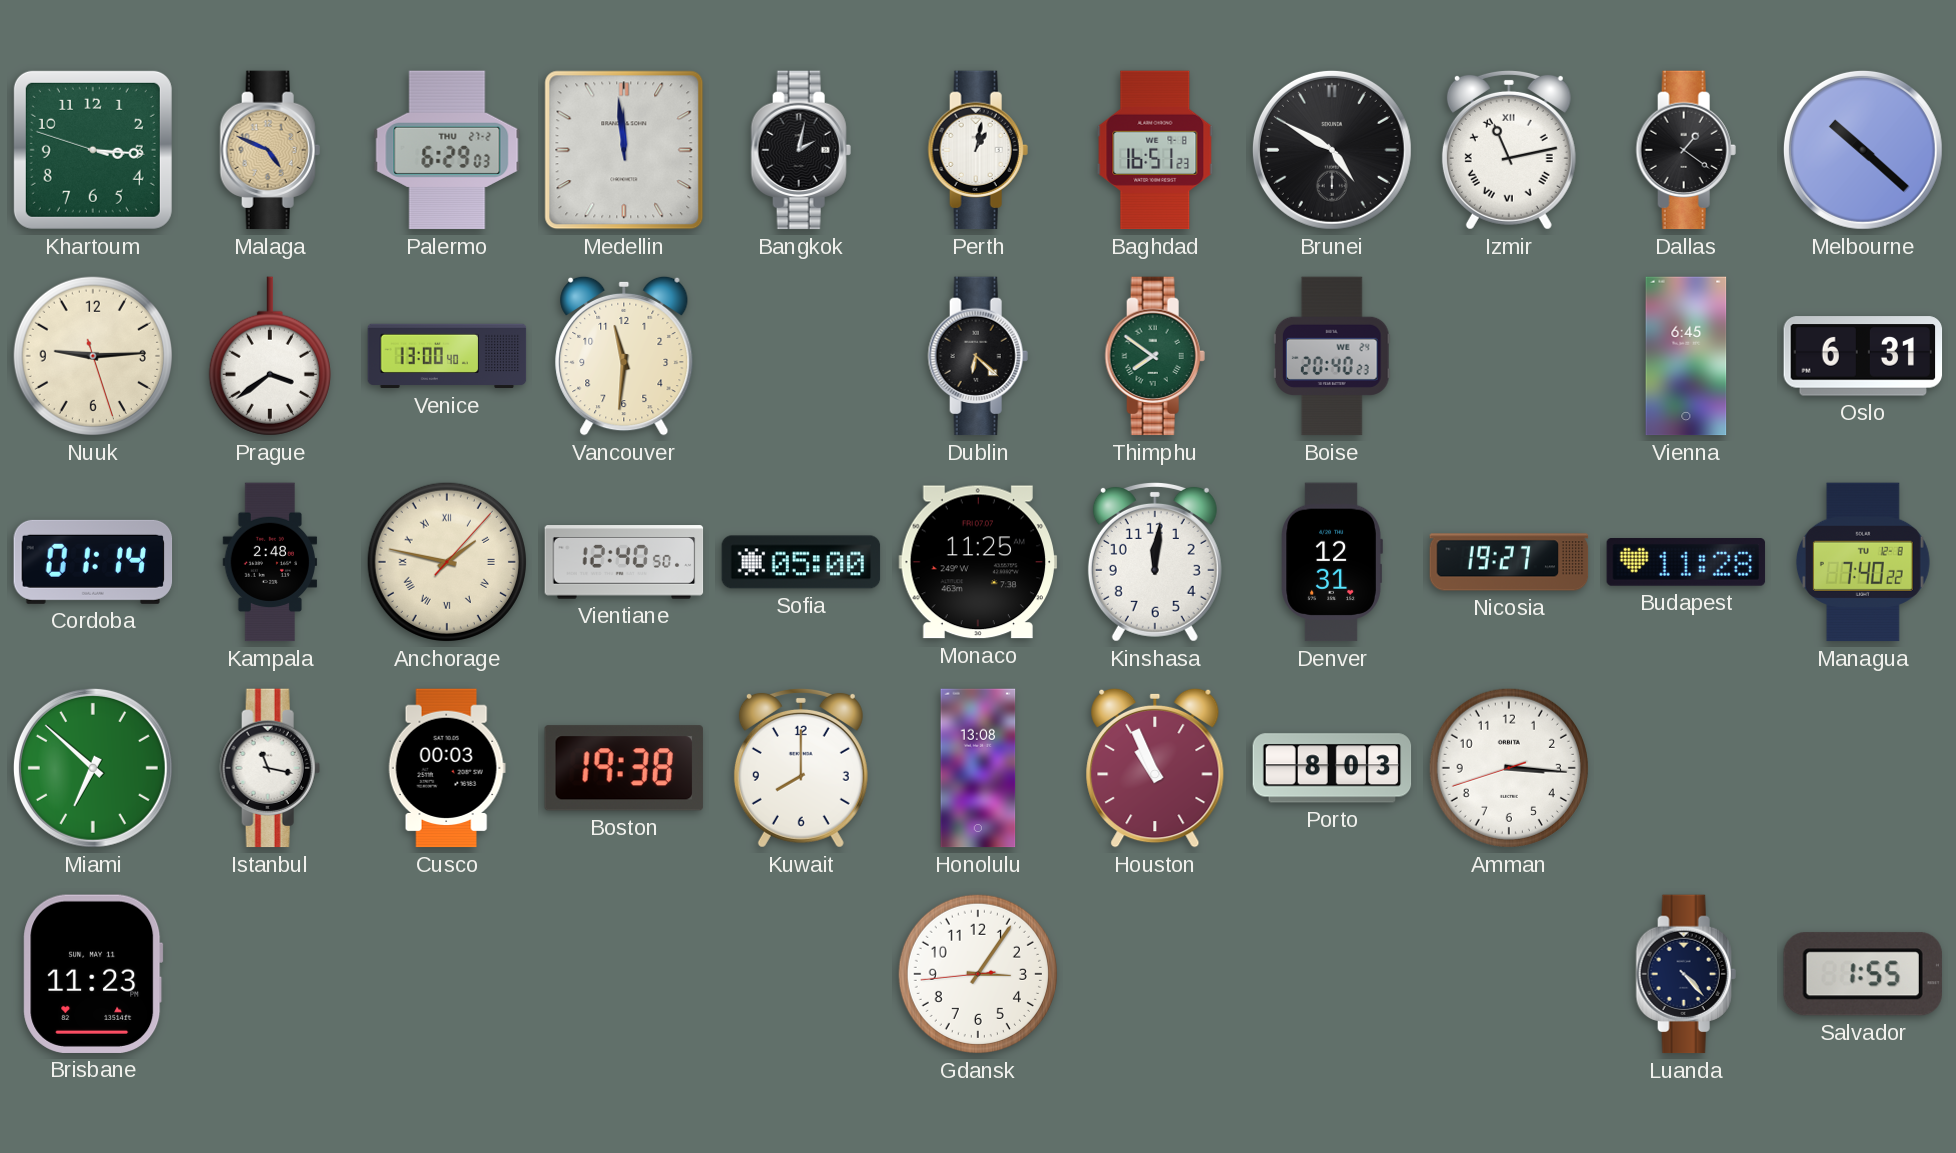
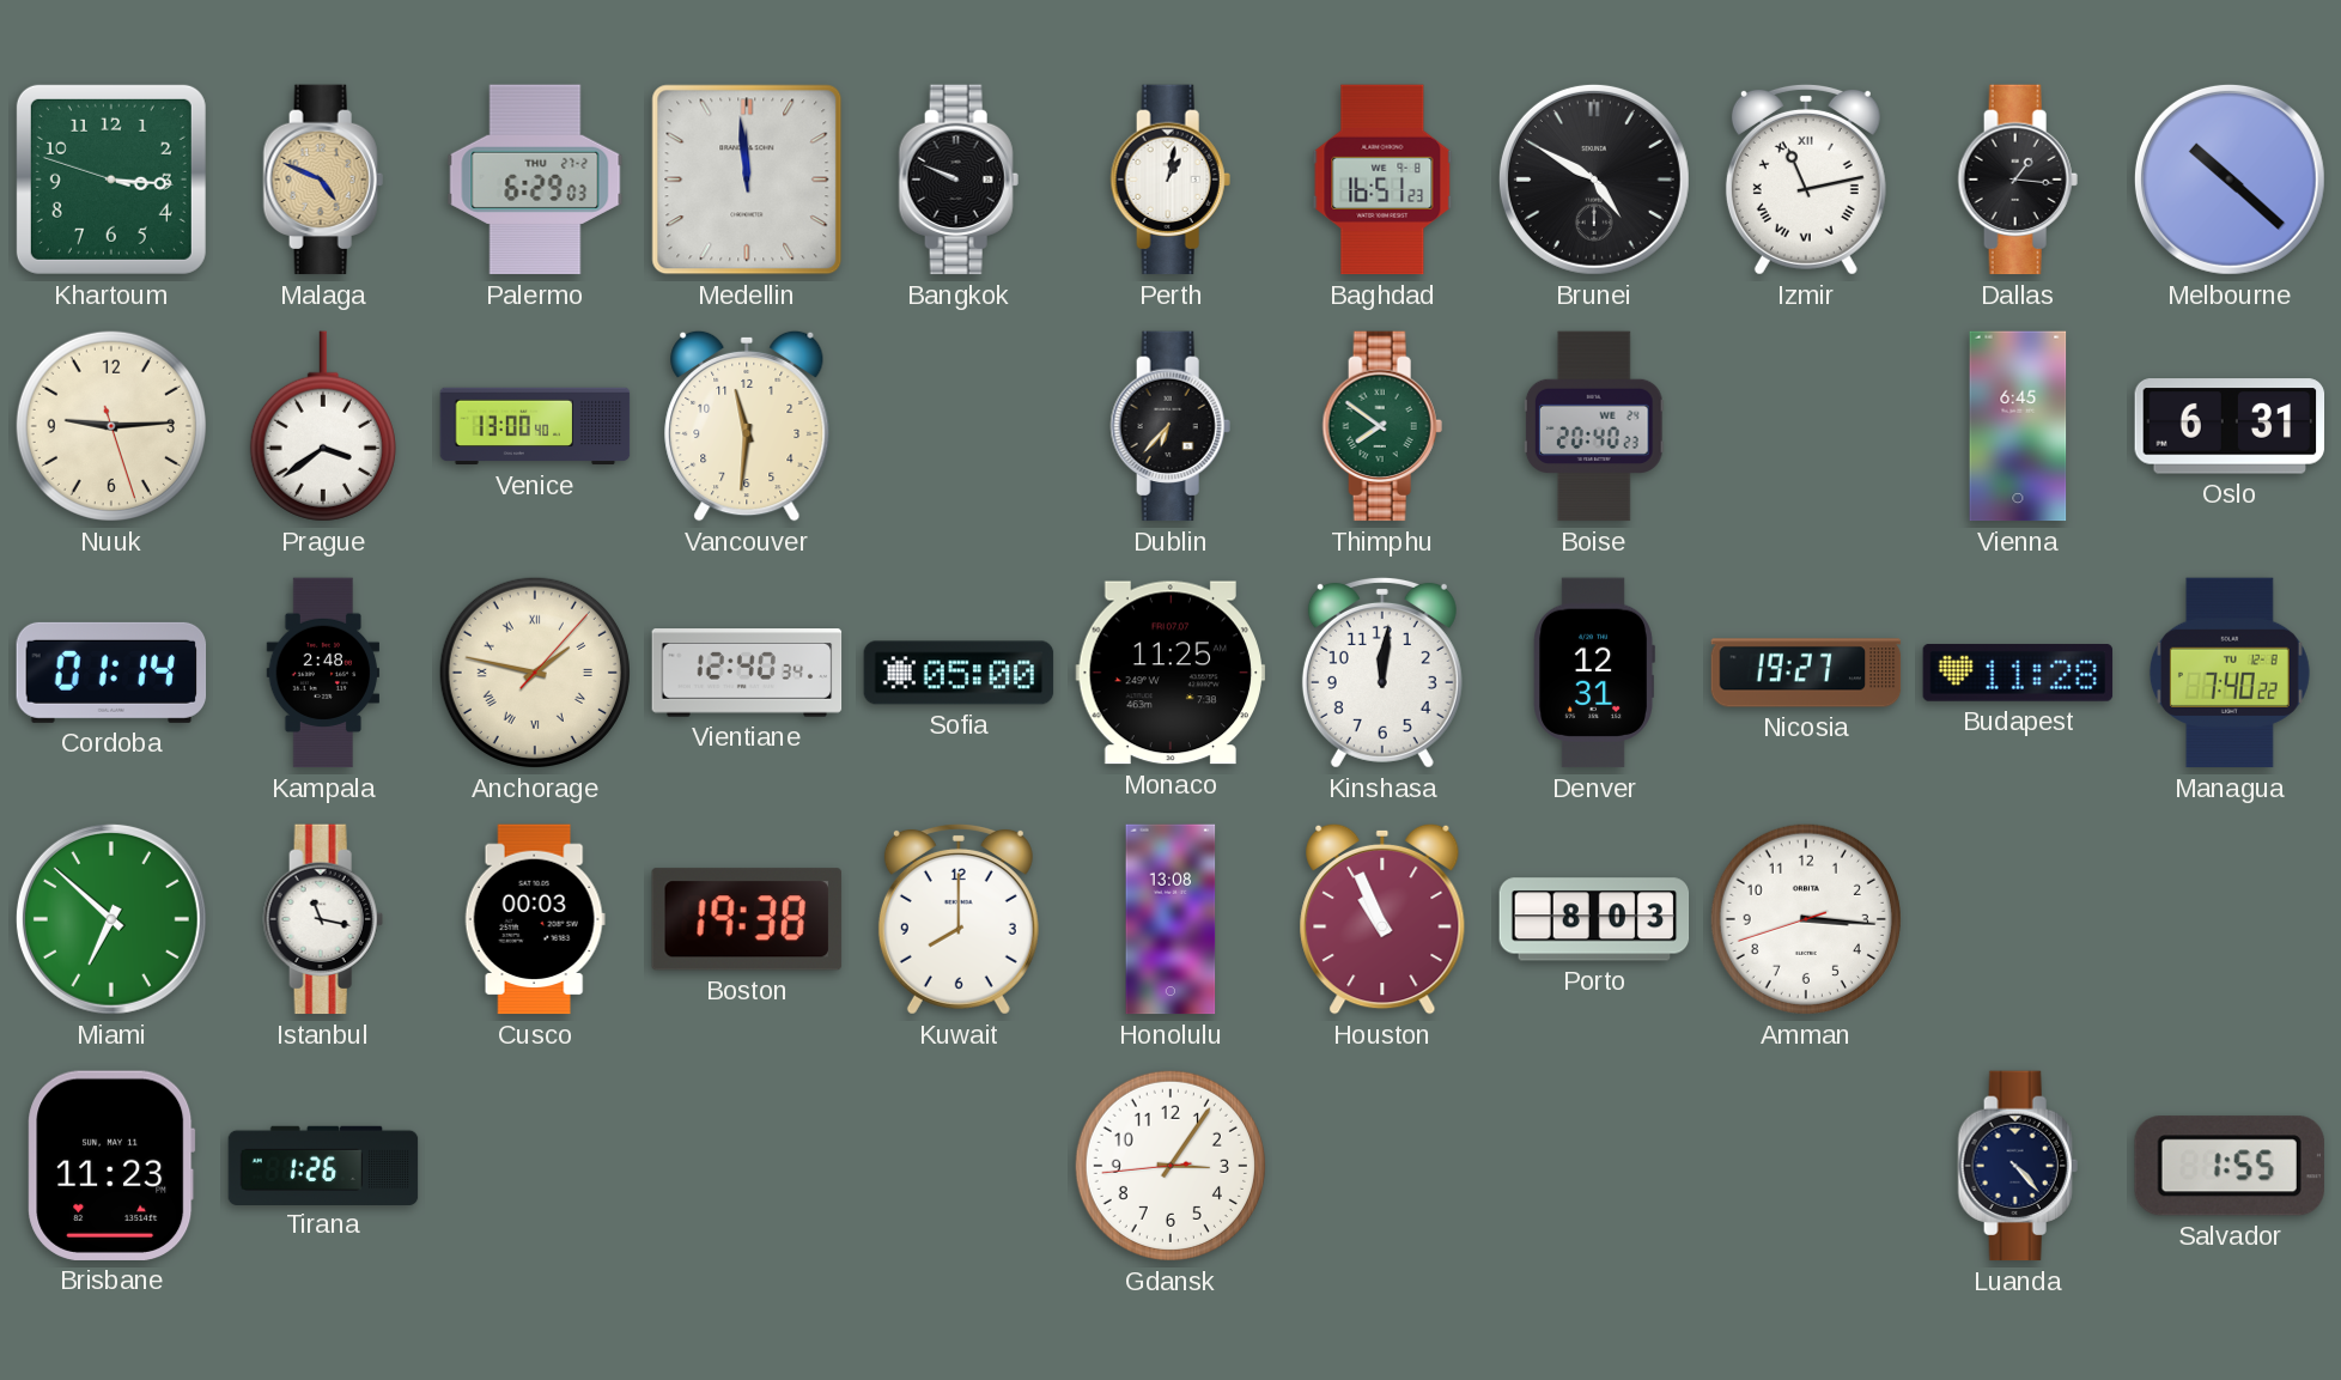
Bangkok: 2:02 -> 9:49
Dallas: 1:21 -> 1:16
Dublin: 6:22 -> 6:37
Vientiane: 12:40:50 -> 12:40:34
Tirana: none -> 1:26
